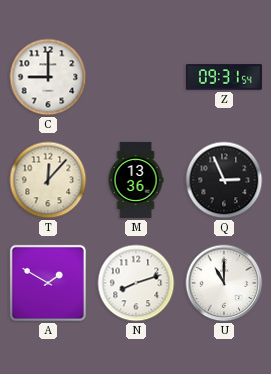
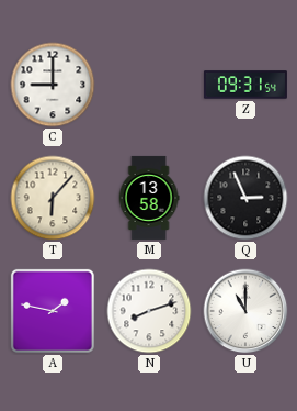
T: 12:07 -> 6:07
M: 13:36 -> 13:58
A: 1:50 -> 1:47
